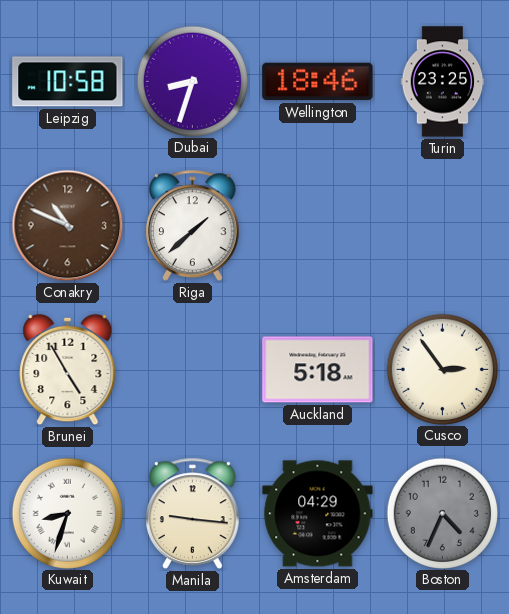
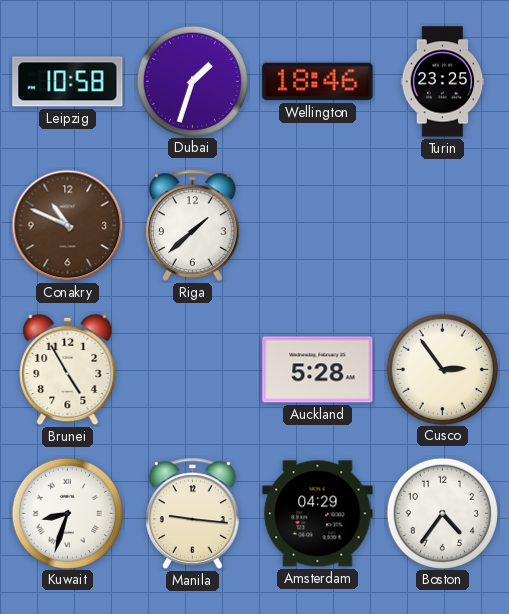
Dubai: 8:33 -> 1:33
Auckland: 5:18 -> 5:28
Boston: 4:34 -> 4:36
Boston dial: grey -> white
